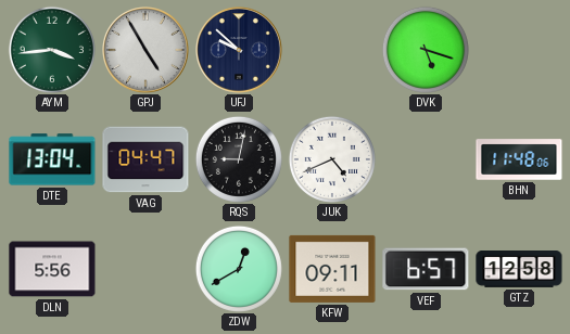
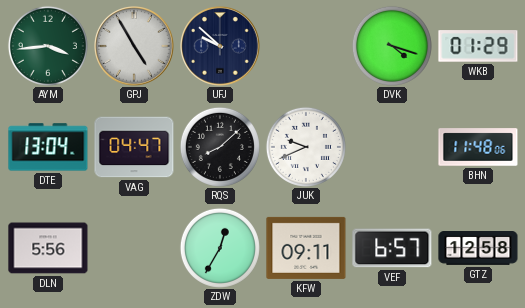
DVK: 5:18 -> 4:18
WKB: none -> 01:29
RQS: 9:02 -> 8:08
JUK: 4:41 -> 9:41
ZDW: 12:40 -> 12:35
